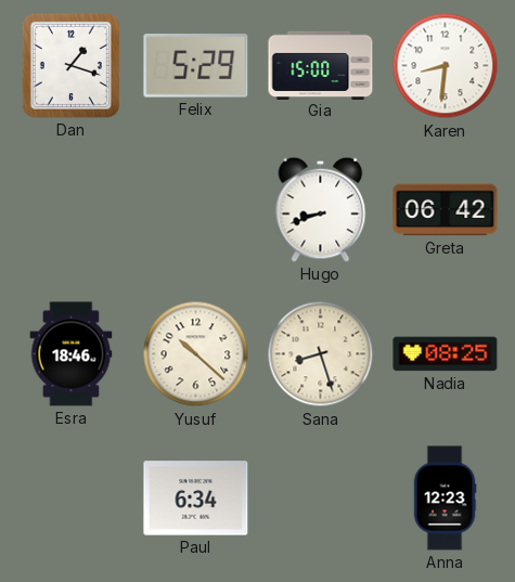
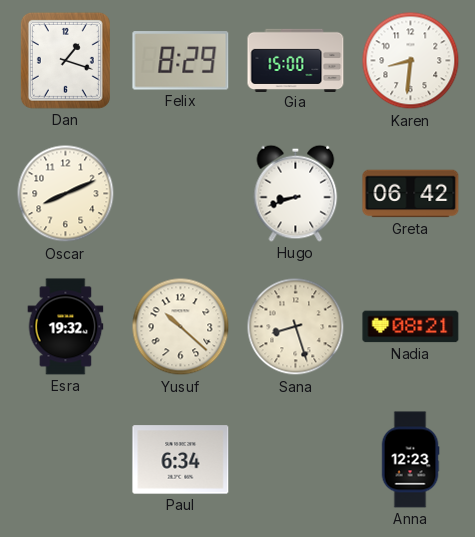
Felix: 5:29 -> 8:29
Oscar: none -> 8:11
Esra: 18:46 -> 19:32
Nadia: 08:25 -> 08:21
